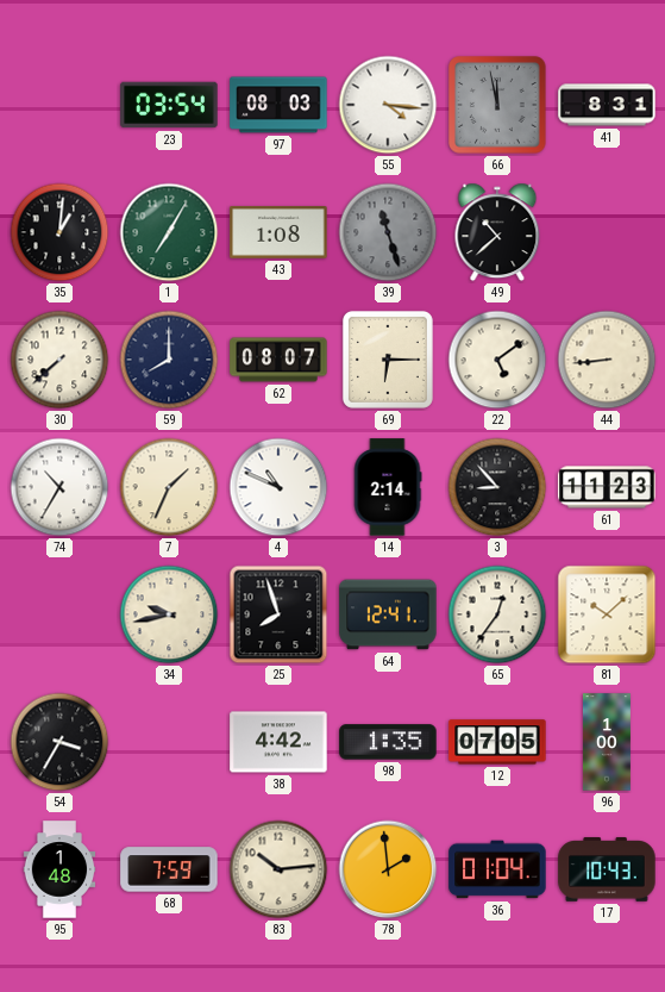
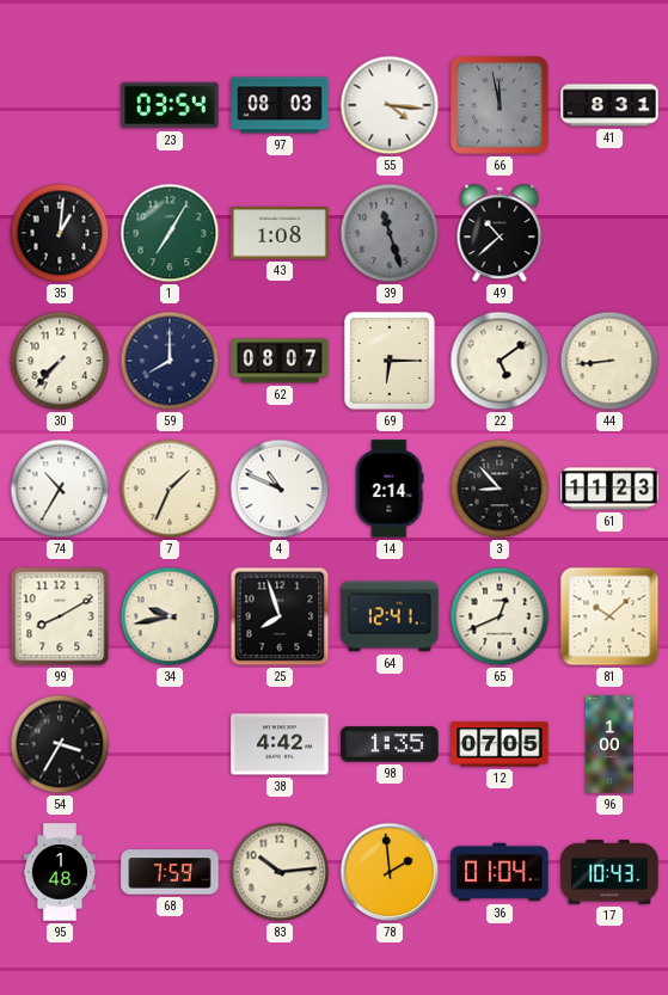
30: 7:38 -> 7:37
99: none -> 8:10
65: 12:36 -> 12:41
